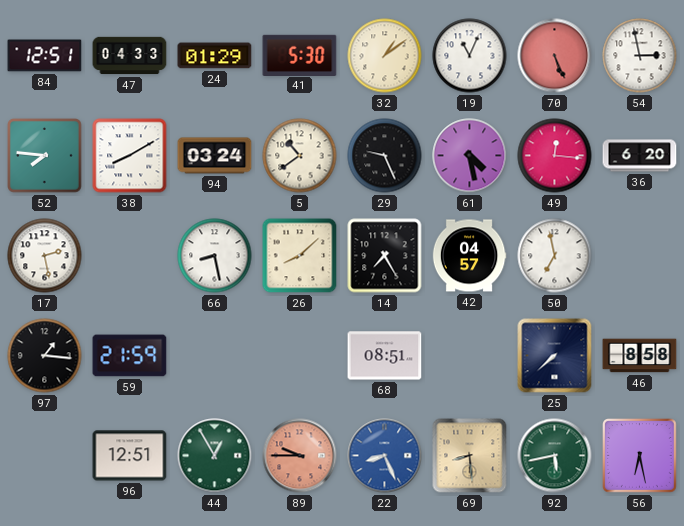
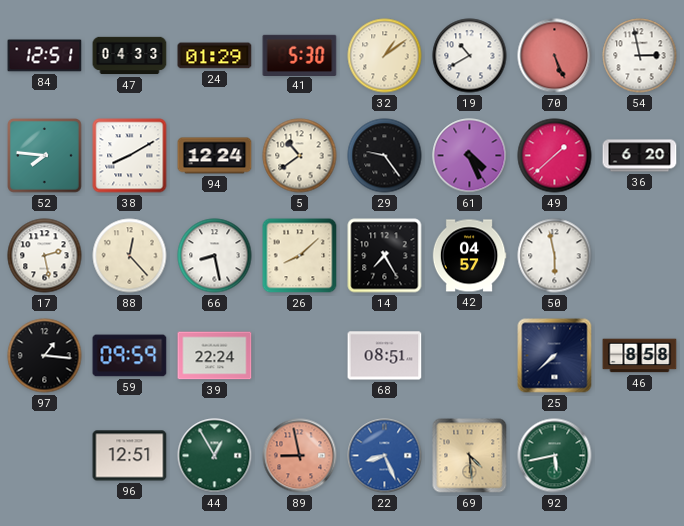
19: 11:04 -> 10:40
94: 03:24 -> 12:24
29: 9:26 -> 9:24
61: 4:28 -> 4:26
49: 12:16 -> 1:38
88: none -> 12:23
50: 6:58 -> 5:58
59: 21:59 -> 09:59
39: none -> 22:24
89: 9:45 -> 8:58
69: 8:29 -> 4:29
56: 6:28 -> none
